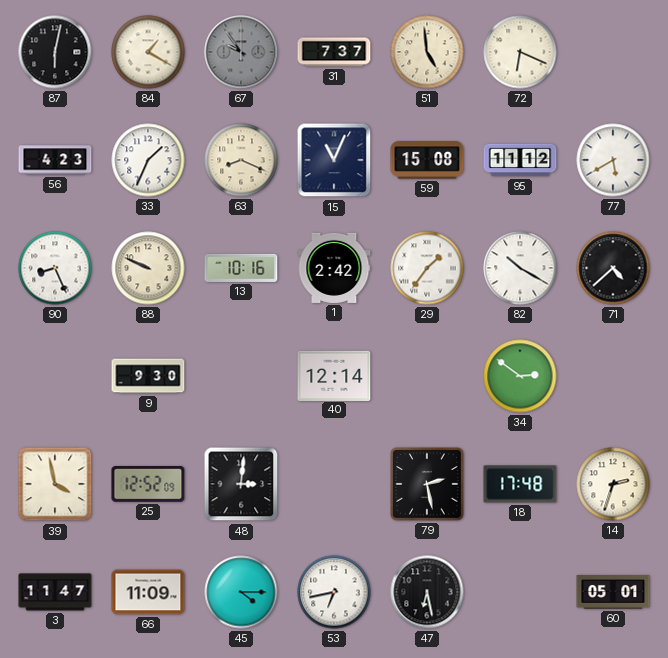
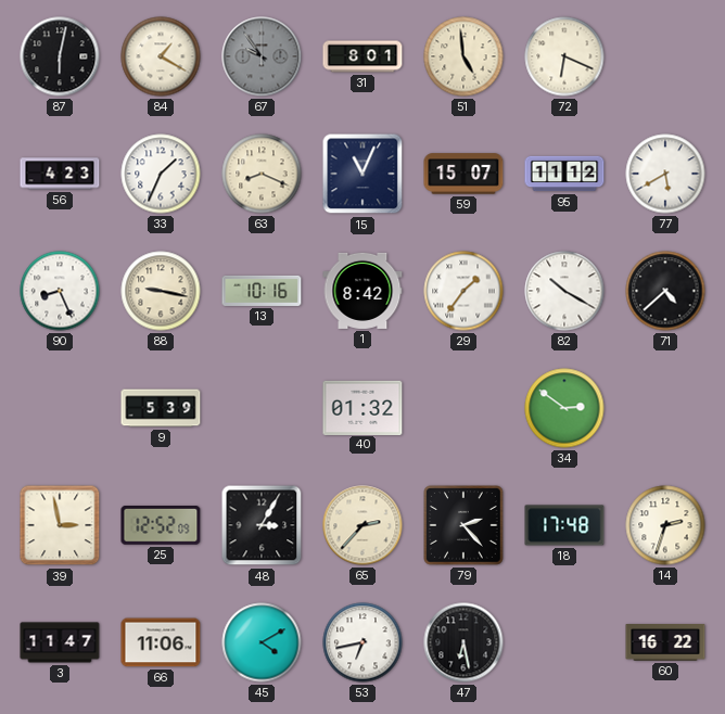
31: 7:37 -> 8:01
59: 15:08 -> 15:07
88: 9:49 -> 9:17
1: 2:42 -> 8:42
9: 9:30 -> 5:39
40: 12:14 -> 01:32
39: 3:58 -> 2:58
48: 3:01 -> 3:05
65: none -> 2:37
79: 2:28 -> 2:23
66: 11:09 -> 11:06
45: 4:15 -> 4:10
60: 05:01 -> 16:22
